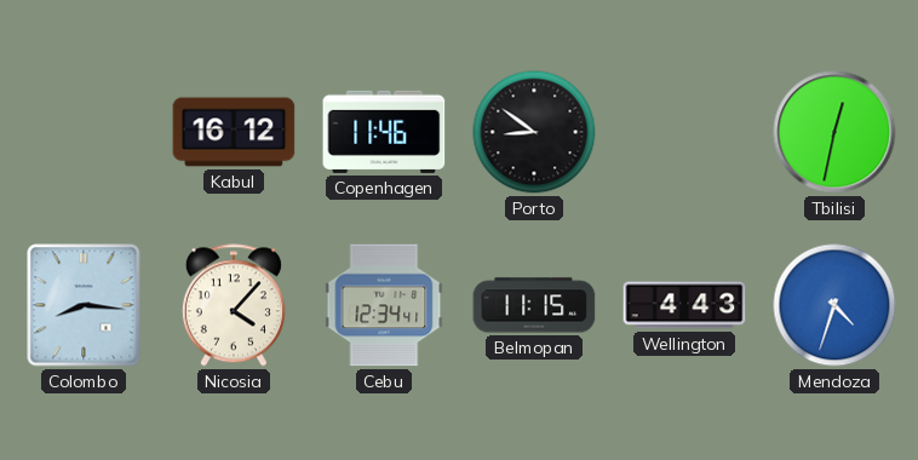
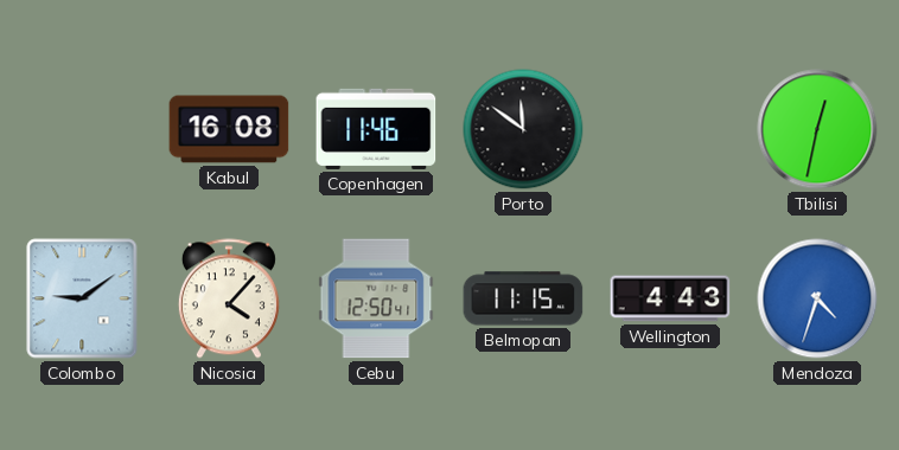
Kabul: 16:12 -> 16:08
Porto: 8:51 -> 11:51
Colombo: 8:16 -> 9:09
Cebu: 12:34 -> 12:50
